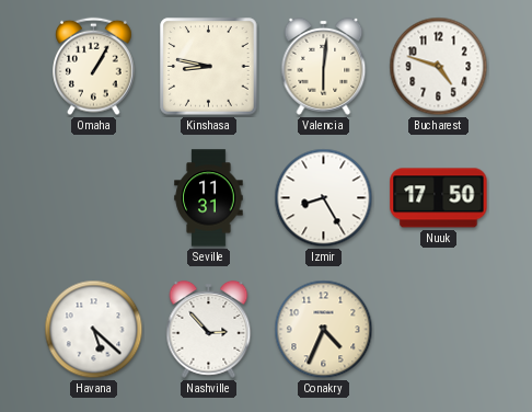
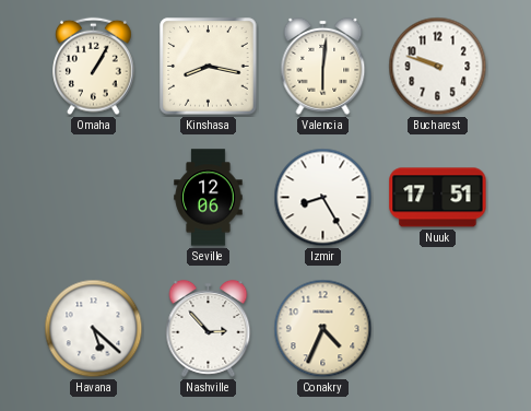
Kinshasa: 8:47 -> 8:17
Bucharest: 4:48 -> 9:48
Seville: 11:31 -> 12:06
Nuuk: 17:50 -> 17:51
